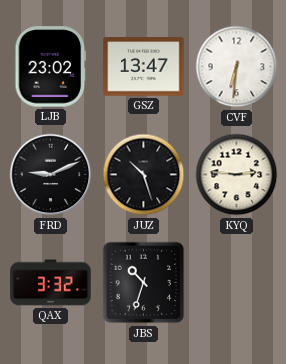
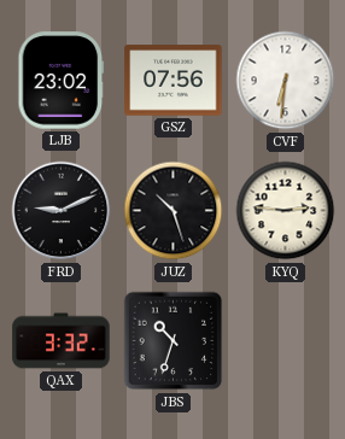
GSZ: 13:47 -> 07:56
